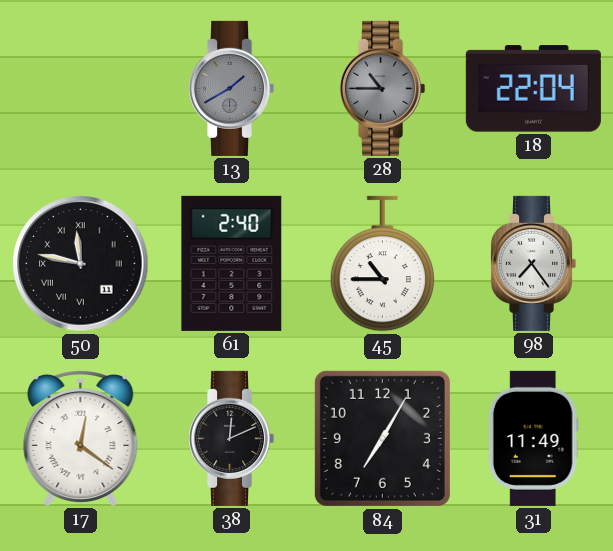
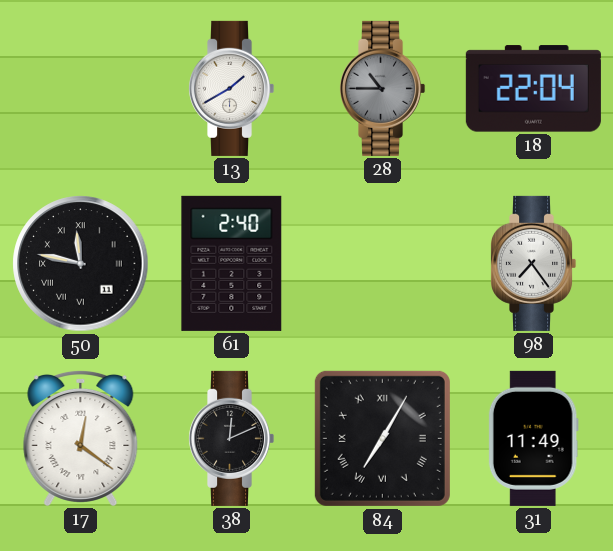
13 dial: grey -> white
45: 10:45 -> none
84 numerals: Arabic -> Roman
